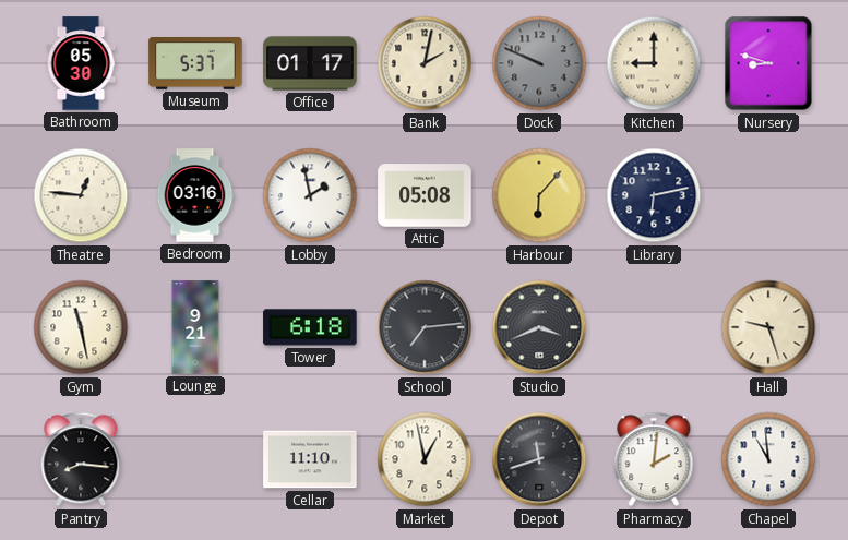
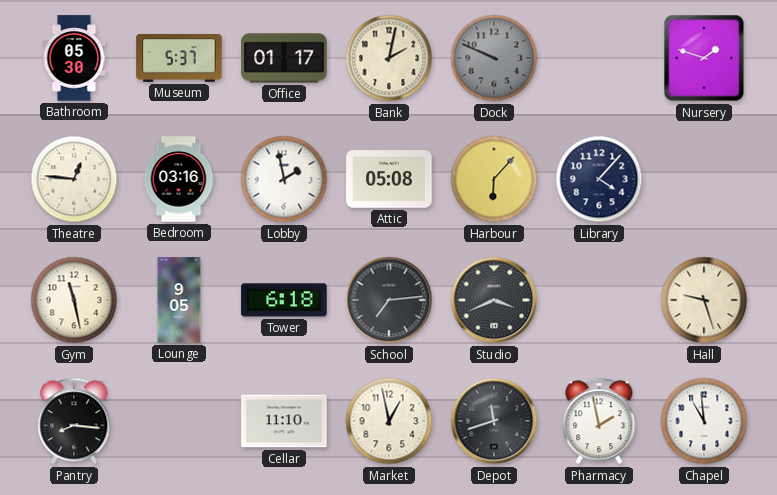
Kitchen: 9:00 -> none
Nursery: 8:48 -> 1:48
Library: 6:13 -> 4:07
Lounge: 9:21 -> 9:05
Pharmacy: 2:01 -> 1:58
